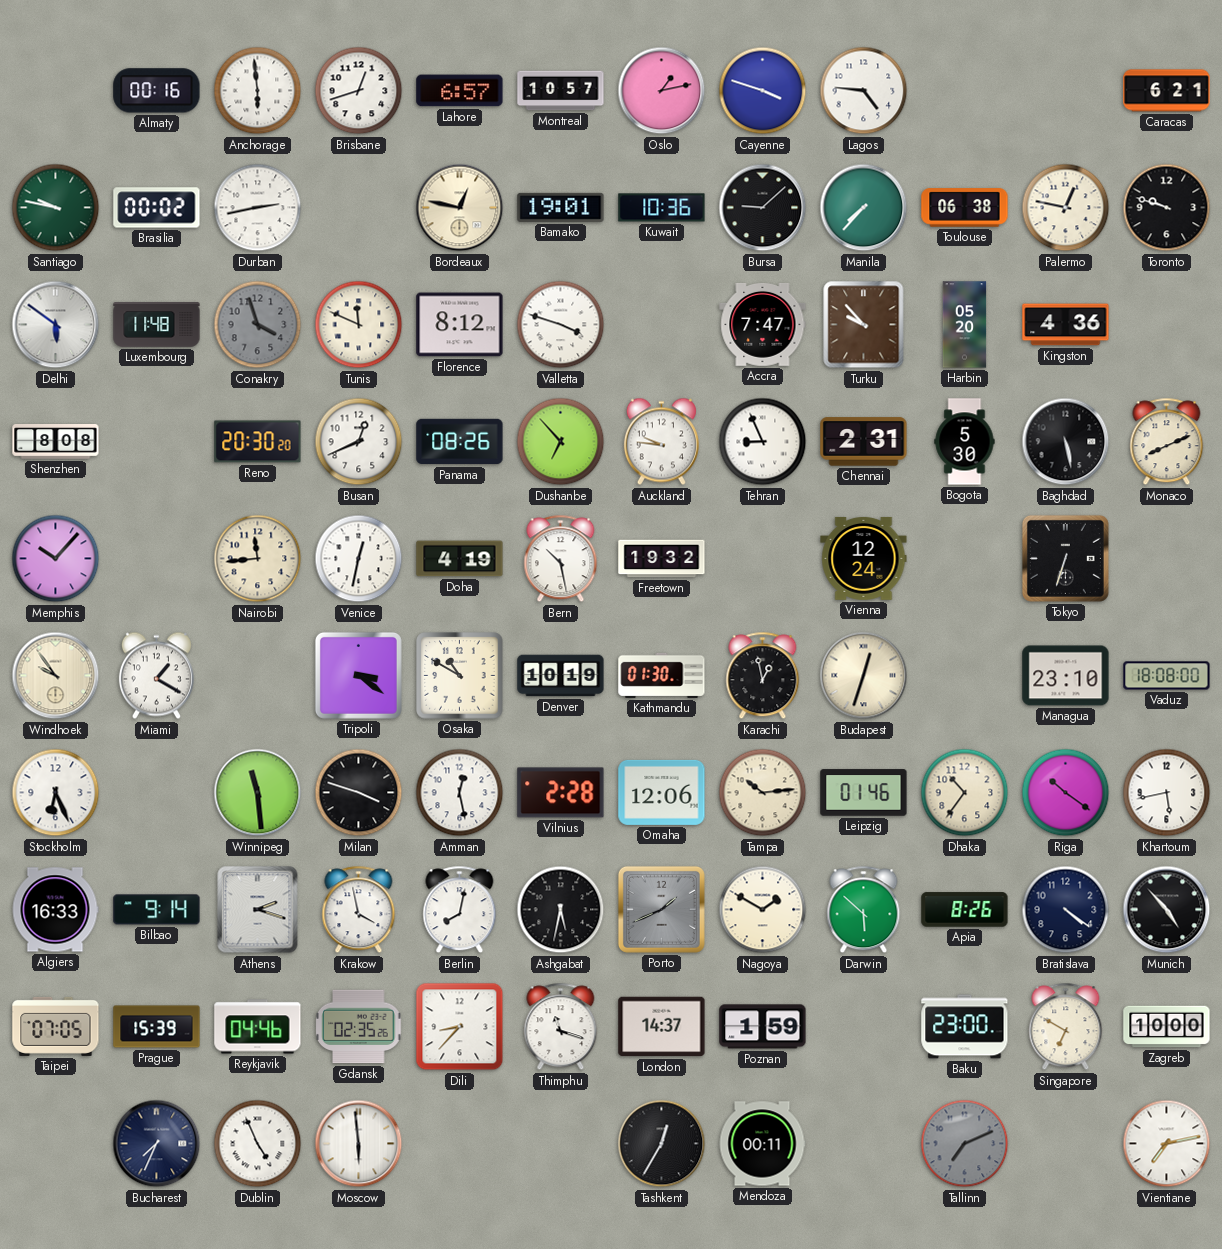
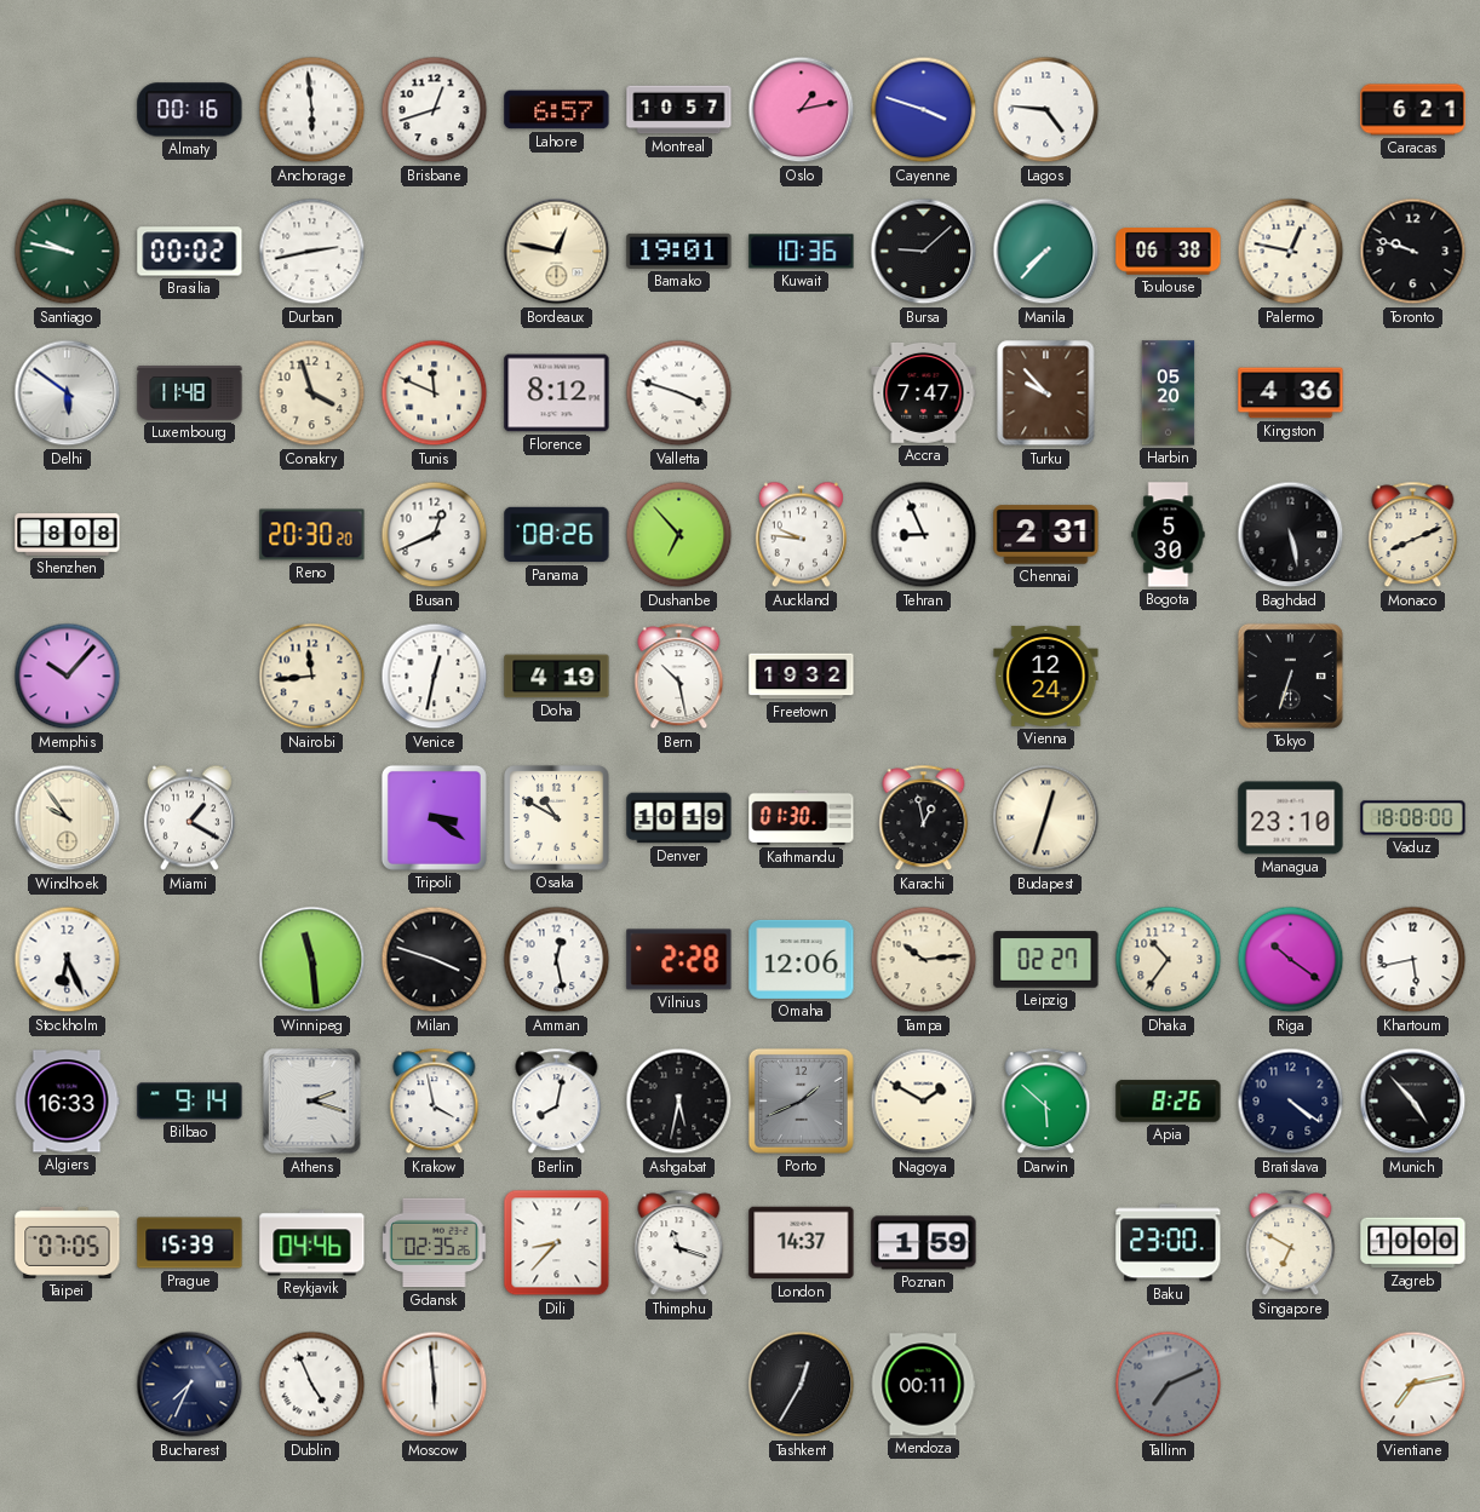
Conakry dial: grey -> cream
Leipzig: 01:46 -> 02:27
